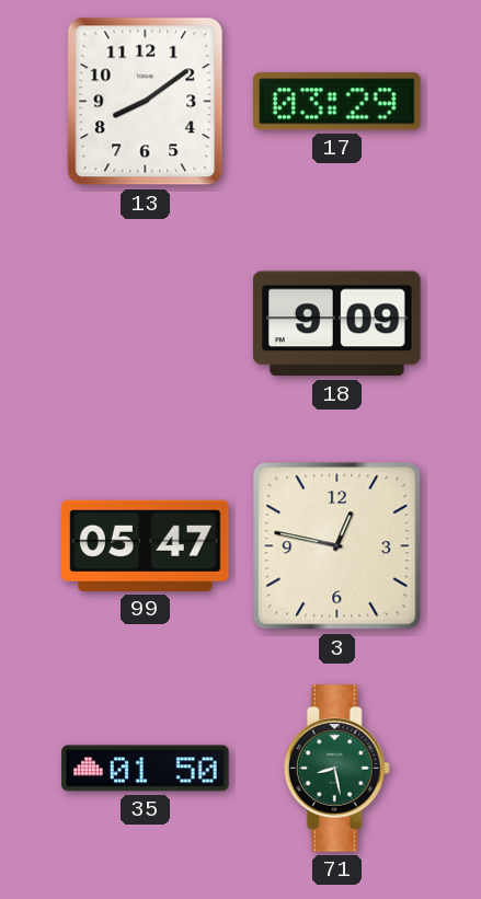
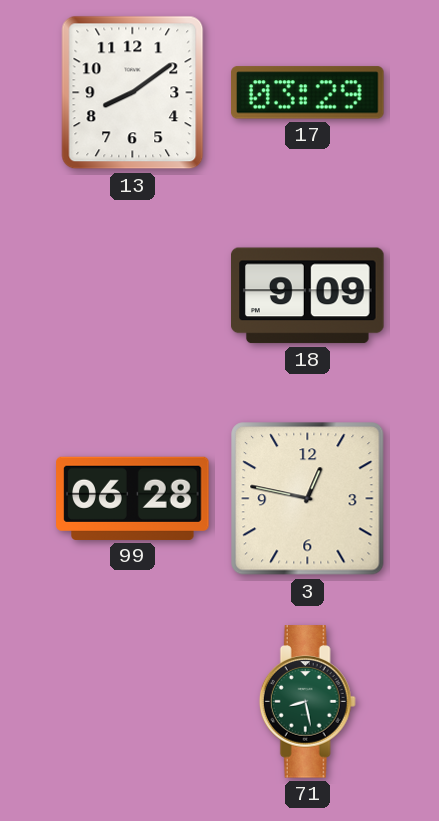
99: 05:47 -> 06:28
35: 01:50 -> none
